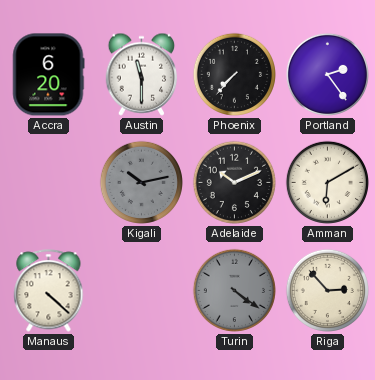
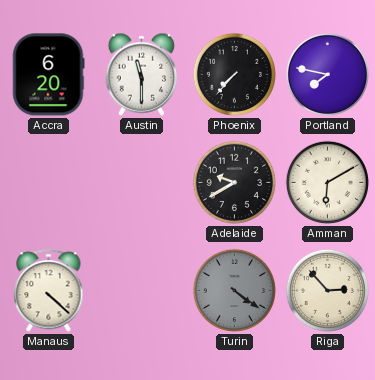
Portland: 2:24 -> 7:47
Kigali: 10:13 -> none
Adelaide: 10:11 -> 9:40
